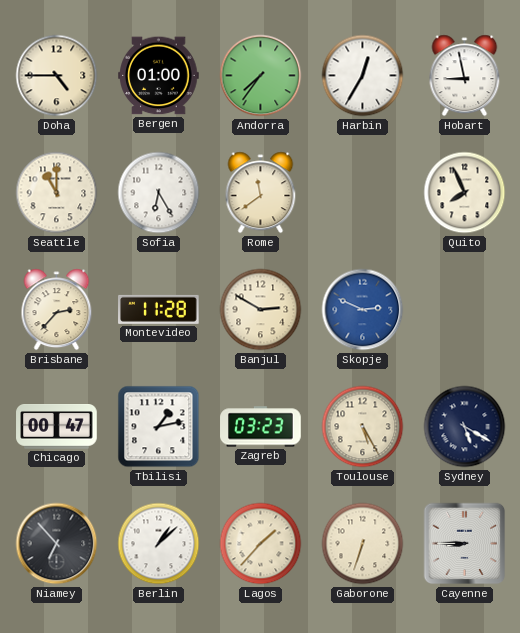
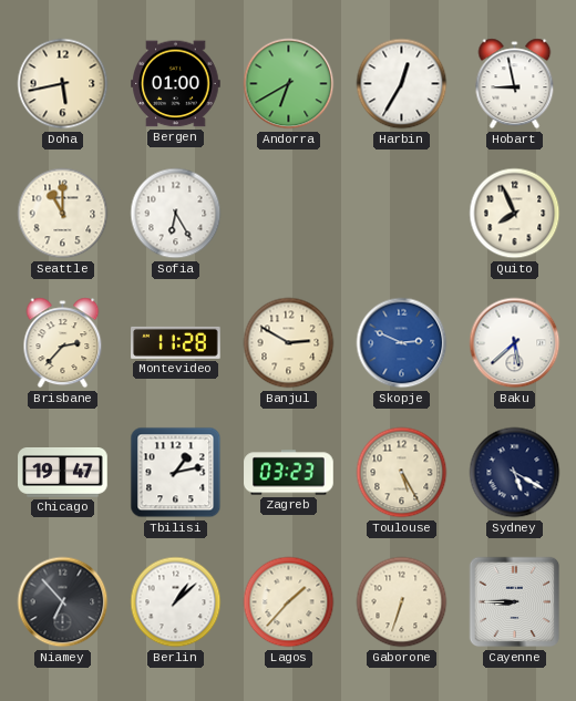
Doha: 4:45 -> 5:43
Andorra: 7:36 -> 6:40
Rome: 11:39 -> none
Baku: none -> 5:38
Chicago: 00:47 -> 19:47
